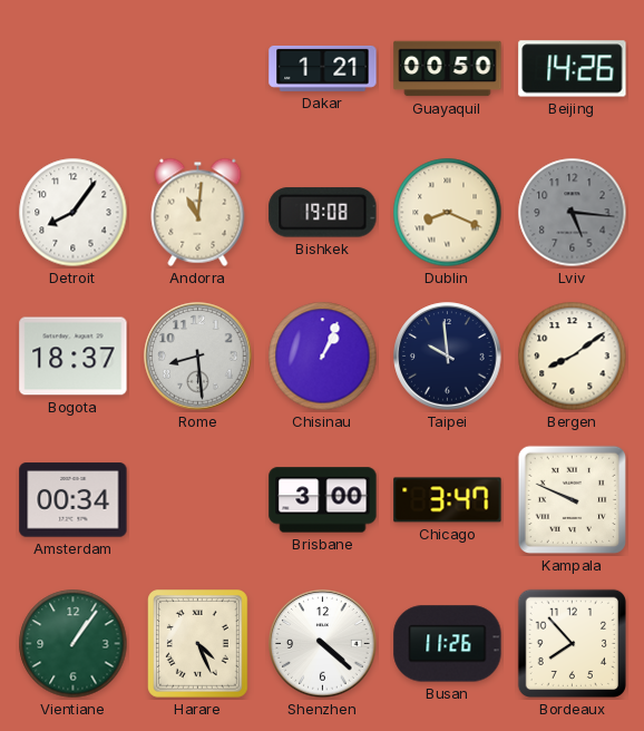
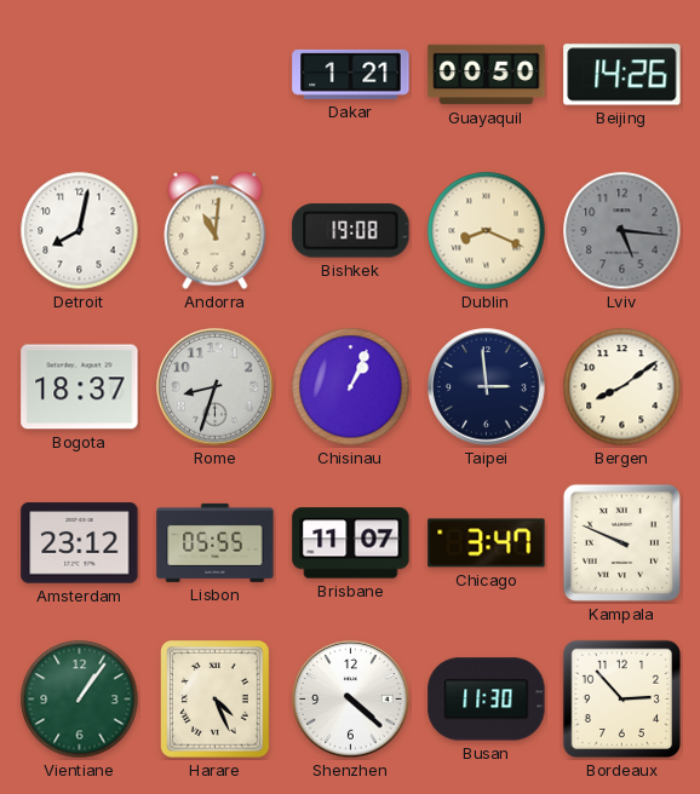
Detroit: 8:06 -> 8:02
Rome: 8:29 -> 8:33
Taipei: 9:59 -> 2:59
Amsterdam: 00:34 -> 23:12
Lisbon: none -> 05:55
Brisbane: 3:00 -> 11:07
Busan: 11:26 -> 11:30
Bordeaux: 7:53 -> 2:53
